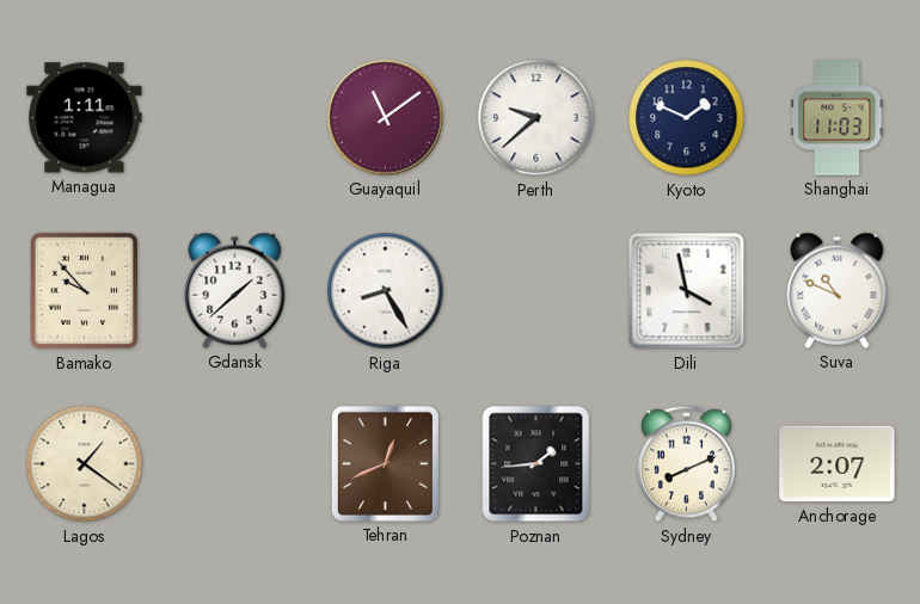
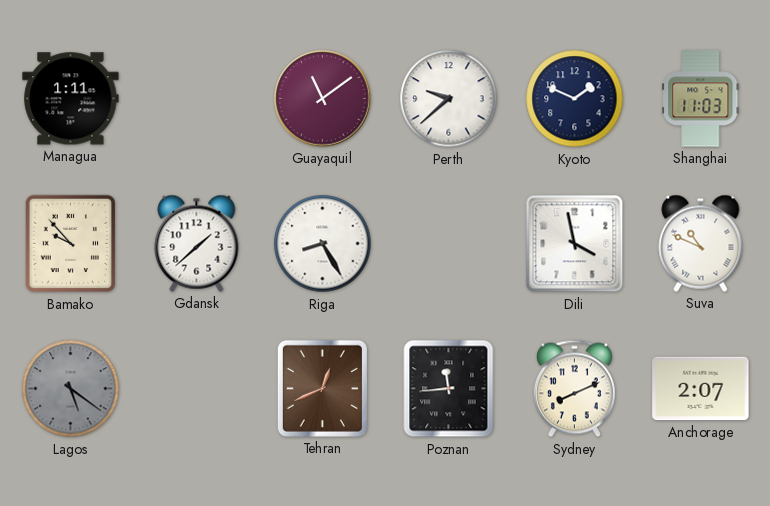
Lagos: 1:21 -> 5:21
Lagos dial: cream -> grey
Poznan: 1:44 -> 11:44
